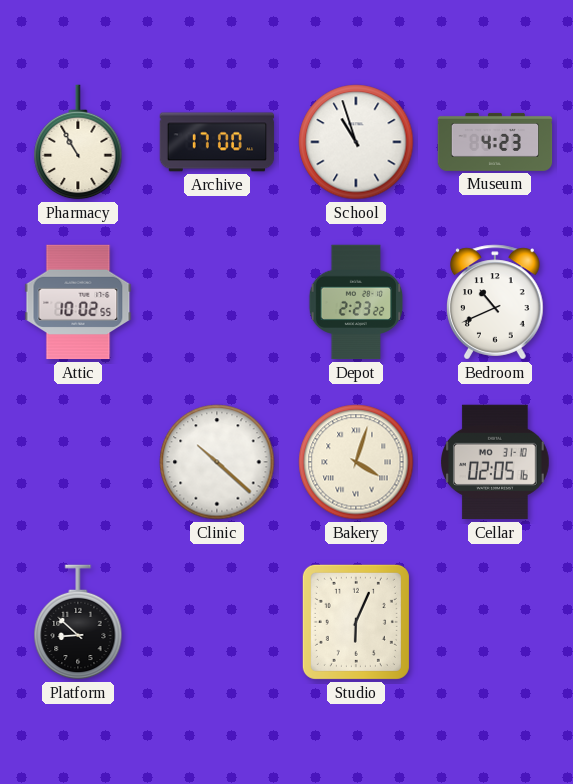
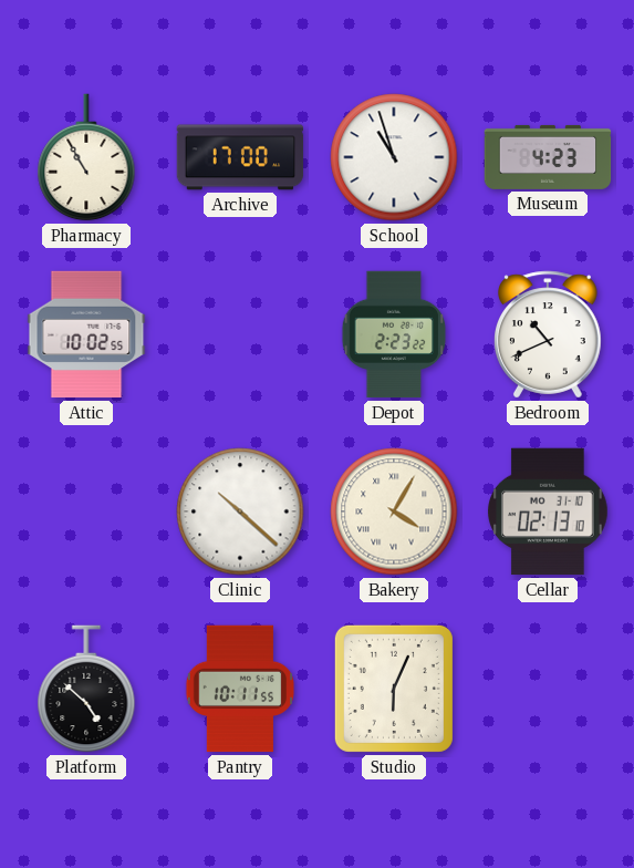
Bakery: 4:03 -> 4:05
Cellar: 02:05 -> 02:13
Platform: 8:52 -> 4:52
Pantry: none -> 10:11
